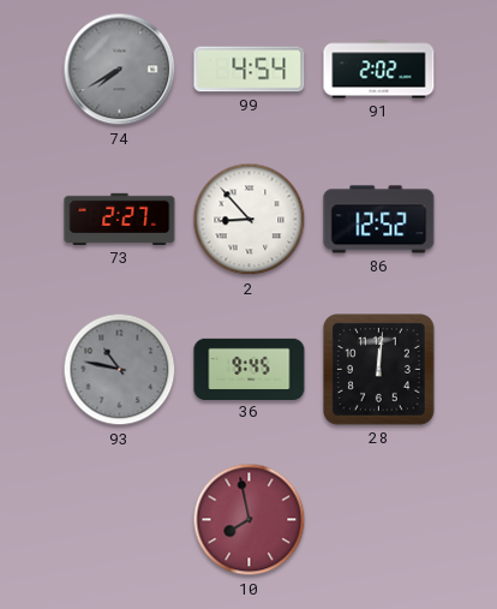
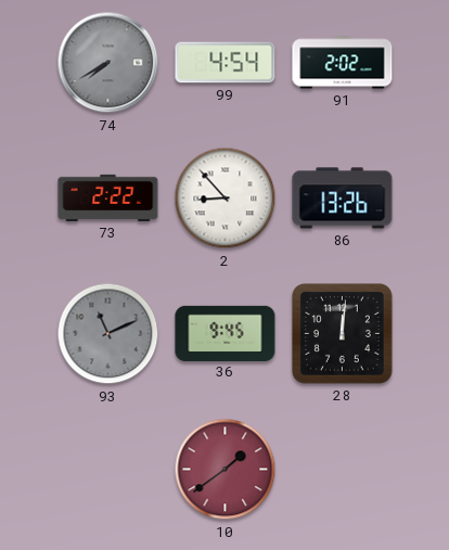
73: 2:27 -> 2:22
86: 12:52 -> 13:26
93: 10:47 -> 11:11
10: 7:58 -> 1:39
